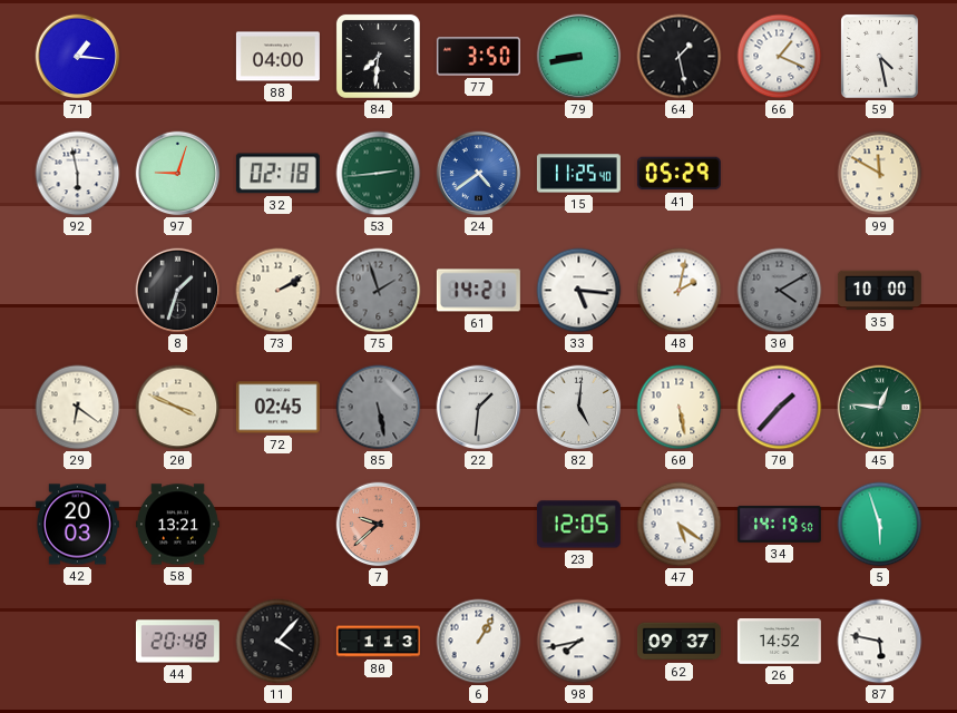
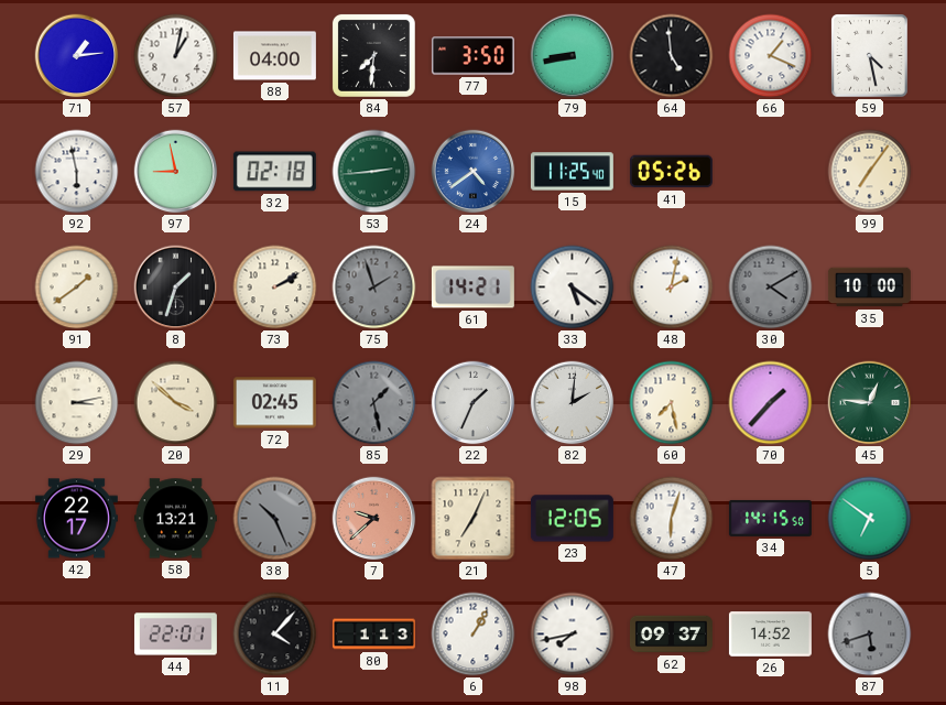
71: 1:16 -> 1:14
57: none -> 1:02
64: 1:28 -> 4:59
97: 9:03 -> 8:58
41: 05:29 -> 05:26
99: 11:50 -> 7:06
91: none -> 1:39
33: 5:16 -> 5:21
29: 6:21 -> 3:13
20: 3:49 -> 3:52
85: 5:28 -> 1:28
22: 1:31 -> 1:34
82: 5:01 -> 2:01
60: 5:28 -> 7:28
42: 20:03 -> 22:17
38: none -> 10:26
21: none -> 7:04
47: 5:21 -> 6:03
34: 14:19 -> 14:15
5: 5:57 -> 6:51
44: 20:48 -> 22:01
87: 5:47 -> 5:42
87 dial: white -> grey
